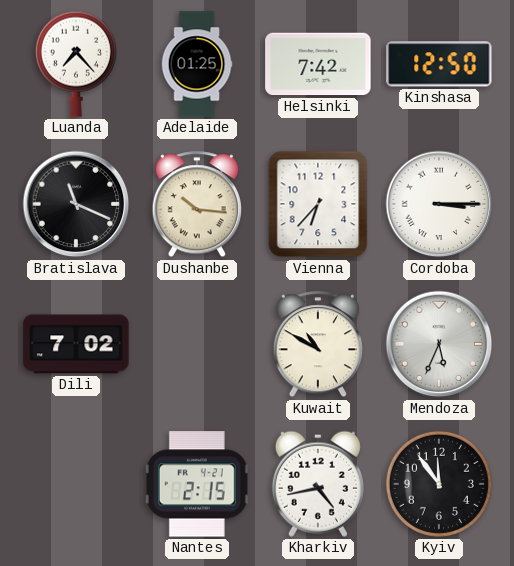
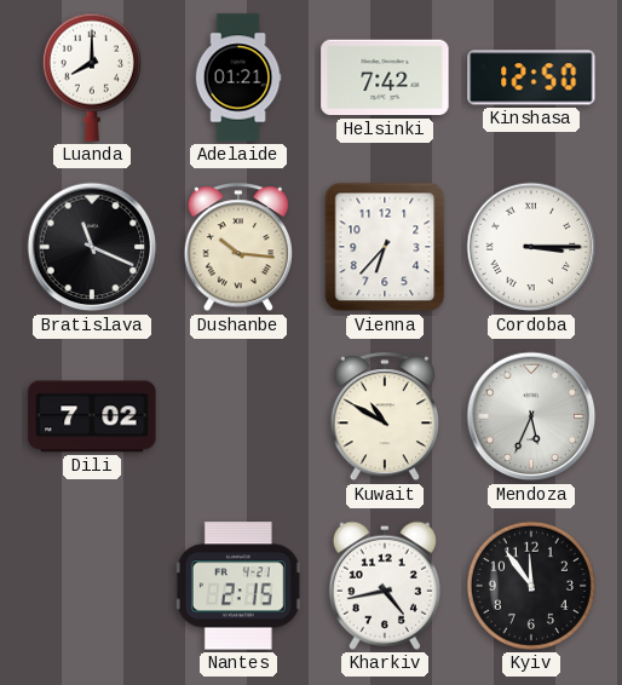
Luanda: 7:23 -> 8:00
Adelaide: 01:25 -> 01:21
